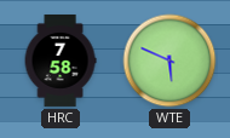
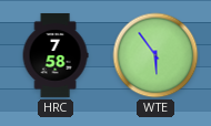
WTE: 5:49 -> 5:54
